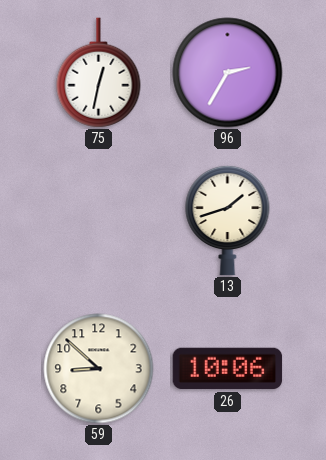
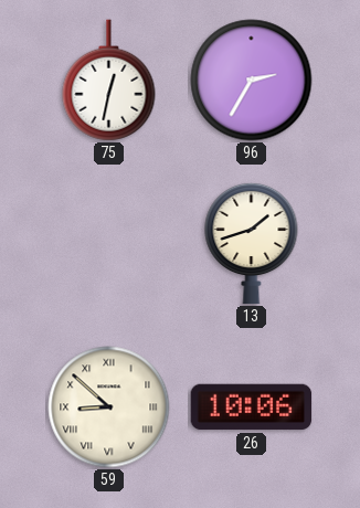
59 numerals: Arabic -> Roman
